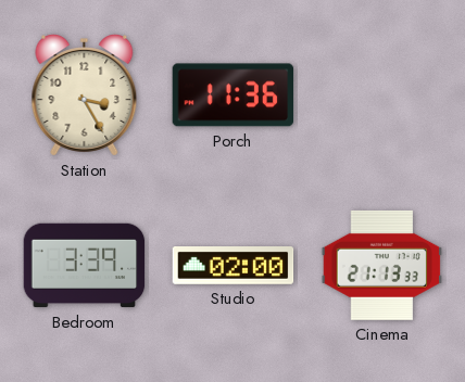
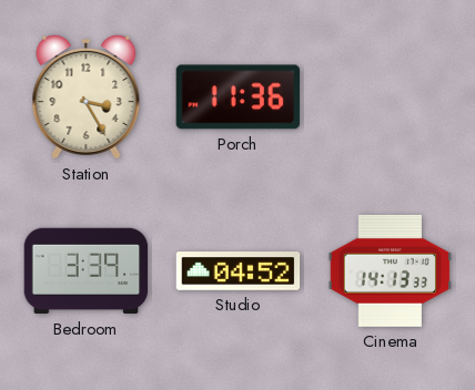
Studio: 02:00 -> 04:52
Cinema: 21:13 -> 14:13
